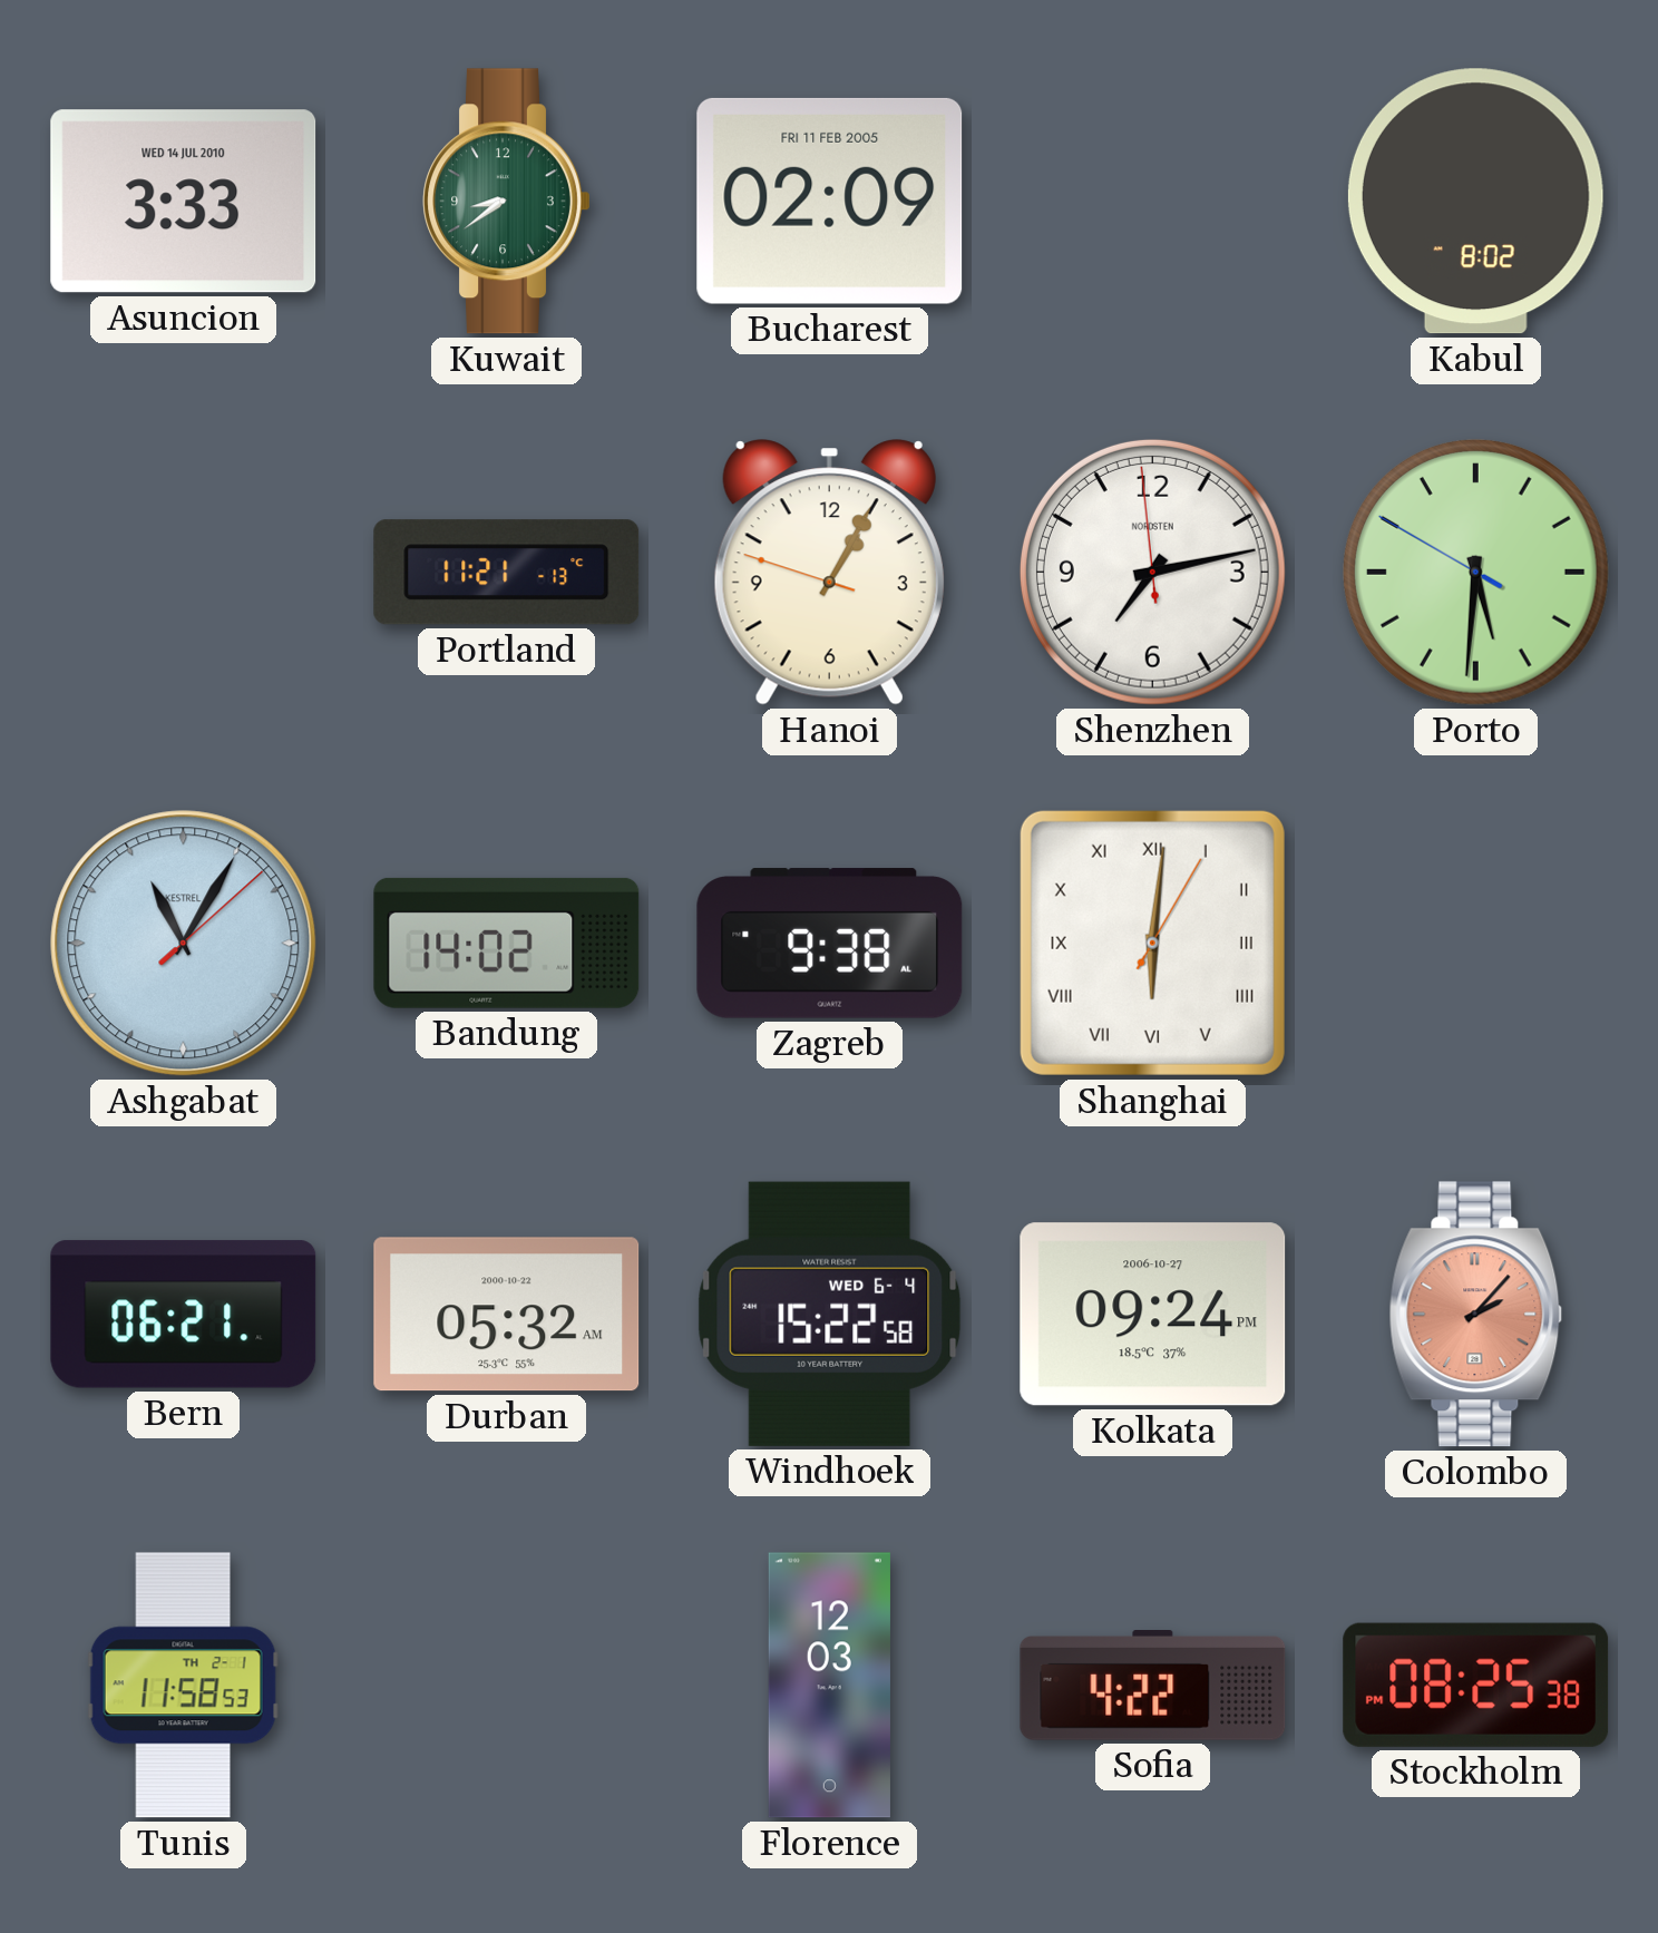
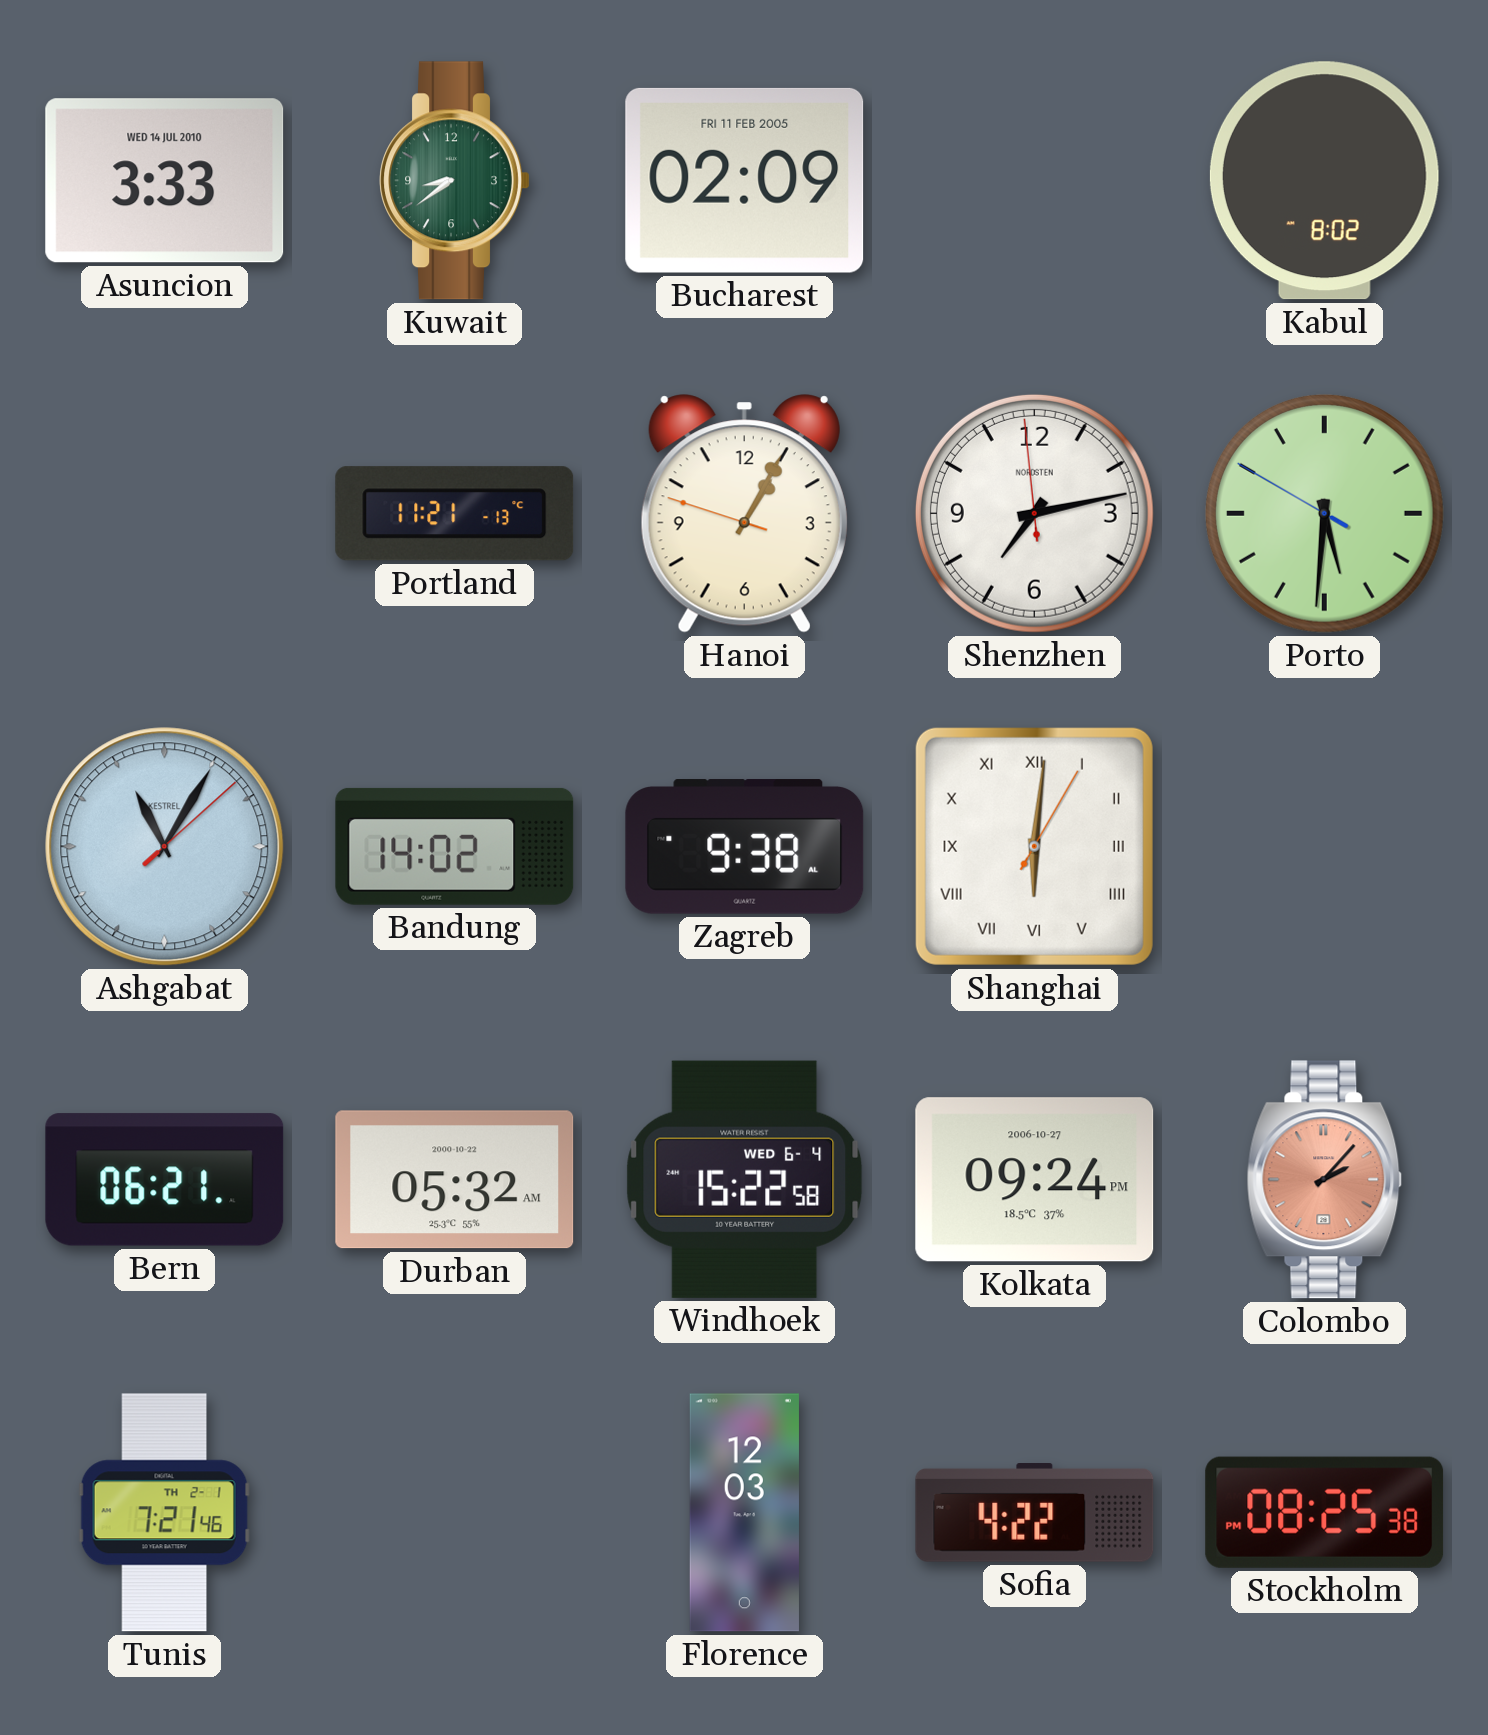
Tunis: 11:58 -> 7:21
